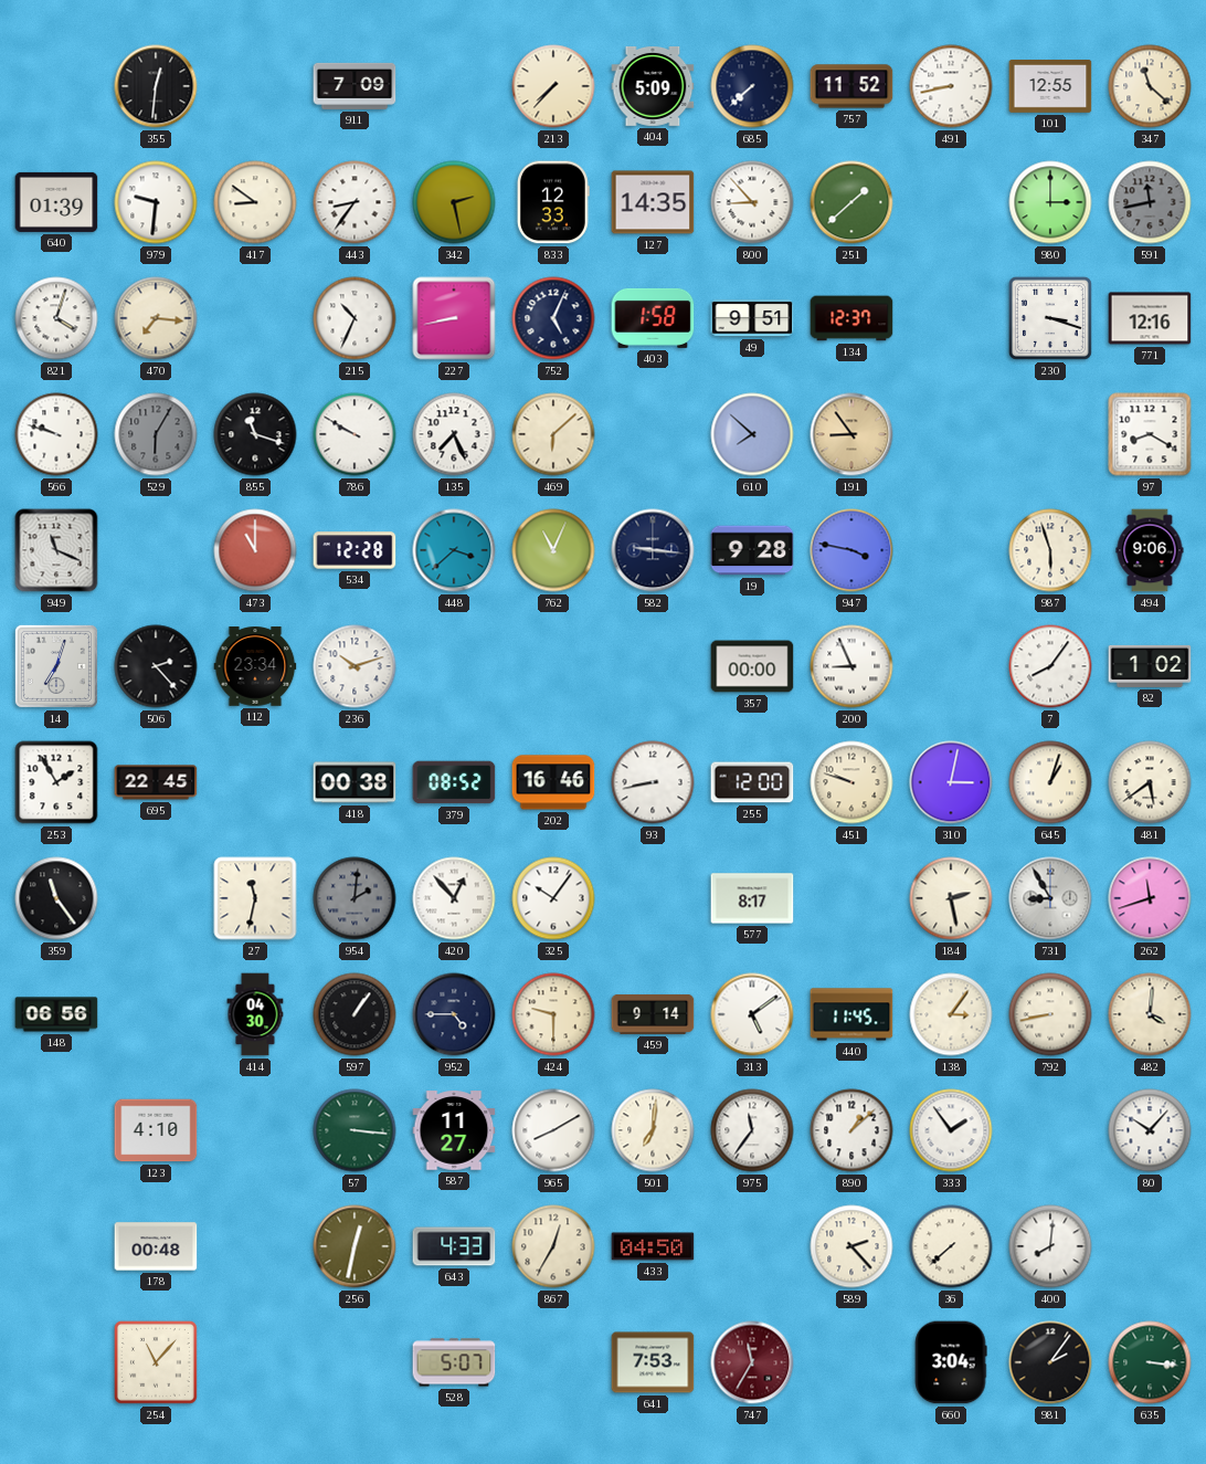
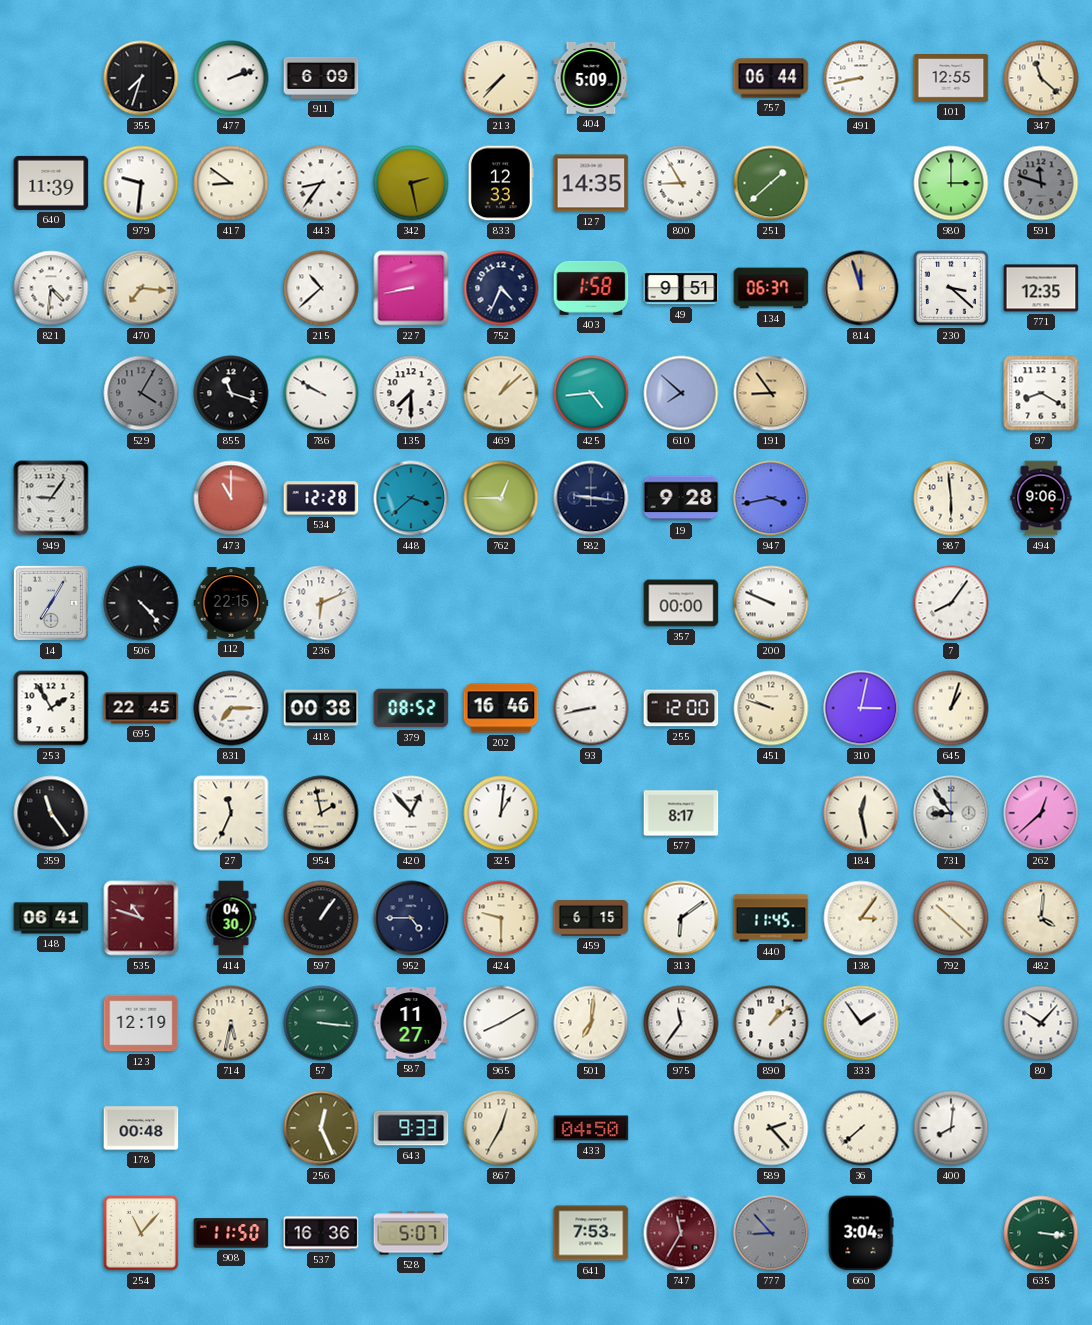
355: 12:31 -> 7:33
477: none -> 2:12
911: 7:09 -> 6:09
685: 7:38 -> none
757: 11:52 -> 06:44
640: 01:39 -> 11:39
800: 8:53 -> 8:55
591: 11:43 -> 11:48
821: 4:03 -> 4:31
215: 10:34 -> 10:38
752: 5:04 -> 4:34
134: 12:37 -> 06:37
814: none -> 11:57
230: 3:18 -> 3:22
771: 12:16 -> 12:35
566: 9:48 -> none
529: 6:05 -> 4:05
135: 7:26 -> 7:30
469: 6:08 -> 1:08
425: none -> 4:44
949: 11:19 -> 9:06
762: 11:04 -> 12:45
947: 3:47 -> 3:43
987: 5:57 -> 5:59
14: 7:03 -> 7:05
506: 2:23 -> 4:23
112: 23:34 -> 22:15
236: 10:12 -> 6:11
200: 8:56 -> 9:49
82: 1:02 -> none
831: none -> 7:15
481: 5:39 -> none
27: 11:32 -> 11:34
954: 2:01 -> 1:58
954 dial: grey -> cream
325: 10:06 -> 1:01
184: 2:28 -> 12:28
731: 8:55 -> 8:54
262: 11:42 -> 12:38
148: 06:56 -> 06:41
535: none -> 10:48
459: 9:14 -> 6:15
313: 5:09 -> 6:09
792: 8:43 -> 10:22
123: 4:10 -> 12:19
714: none -> 5:32
256: 12:32 -> 12:26
643: 4:33 -> 9:33
908: none -> 11:50
537: none -> 16:36
777: none -> 8:53
981: 2:06 -> none
